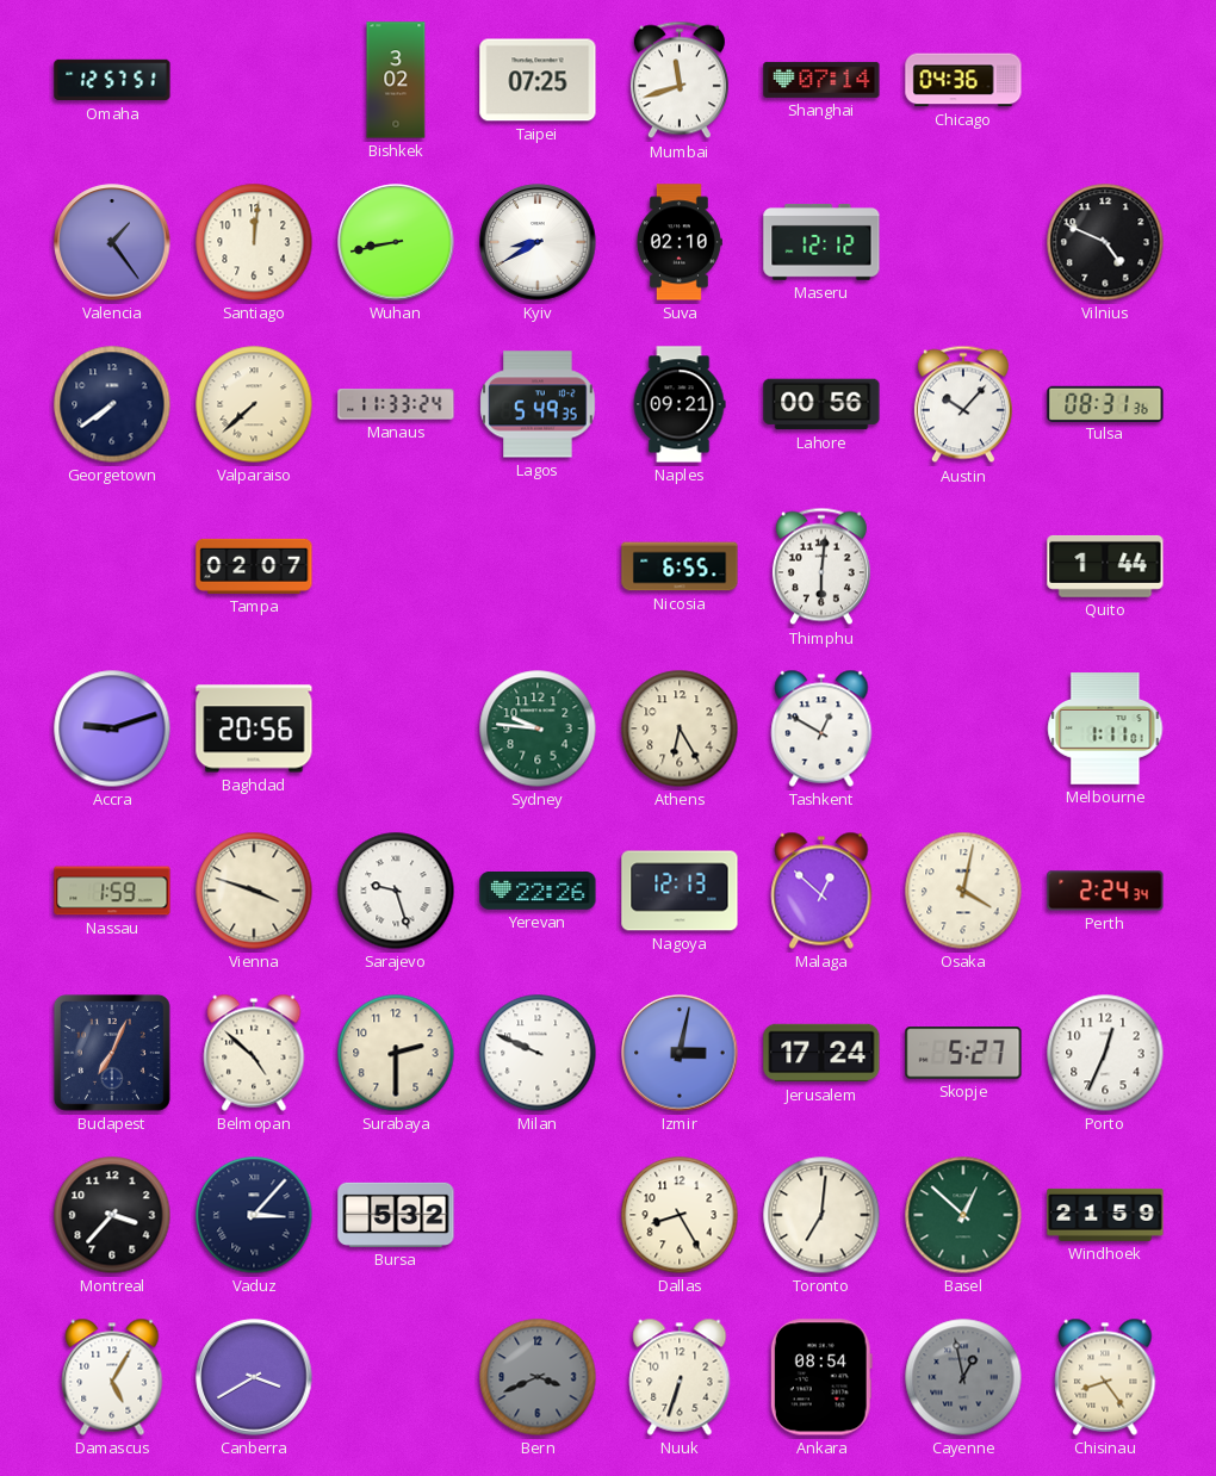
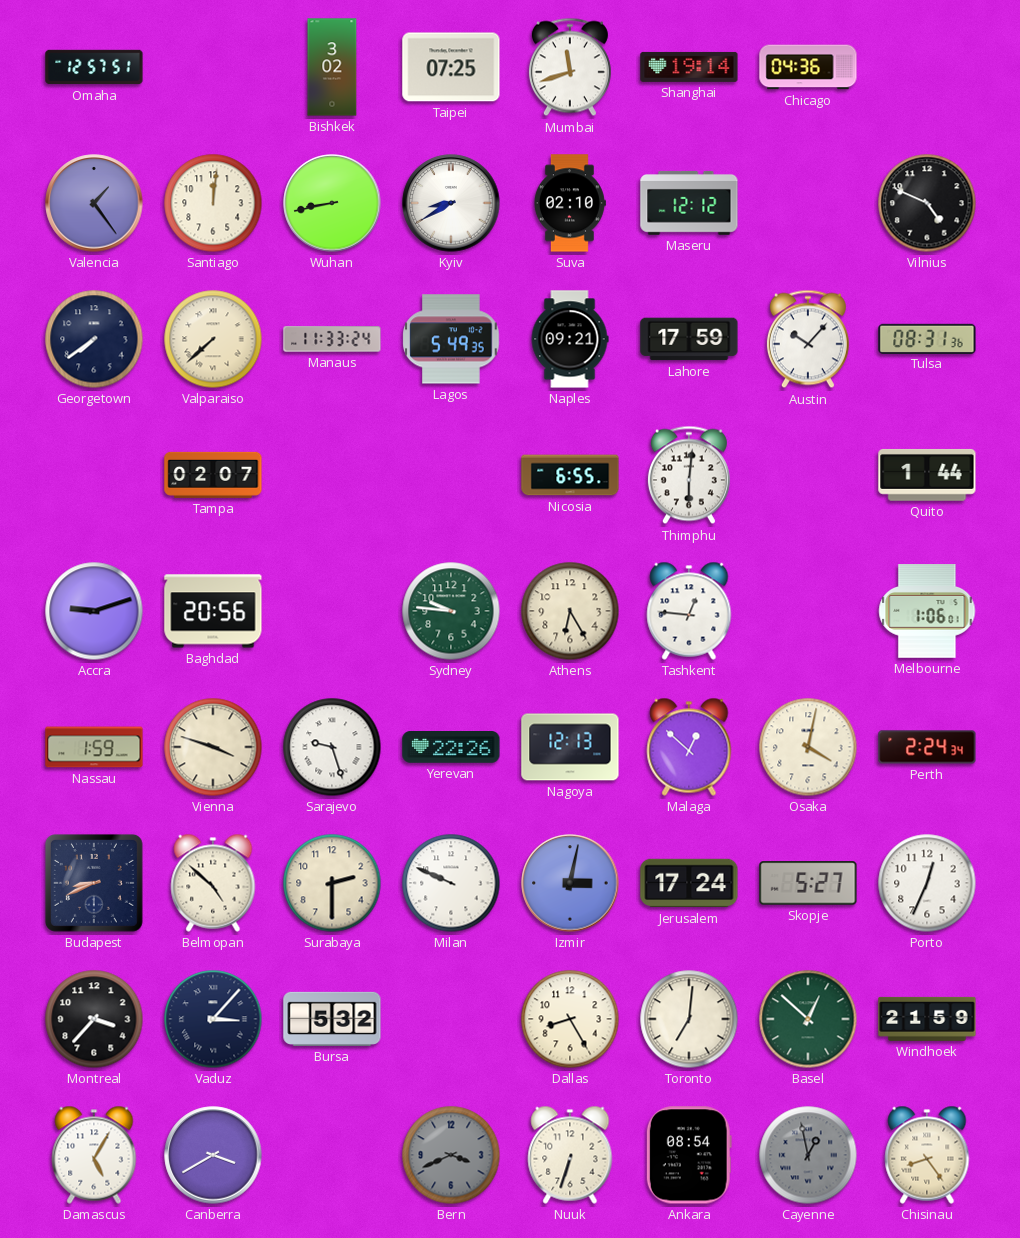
Shanghai: 07:14 -> 19:14
Lahore: 00:56 -> 17:59
Tashkent: 12:50 -> 12:46
Melbourne: 1:11 -> 1:06
Budapest: 7:04 -> 8:41
